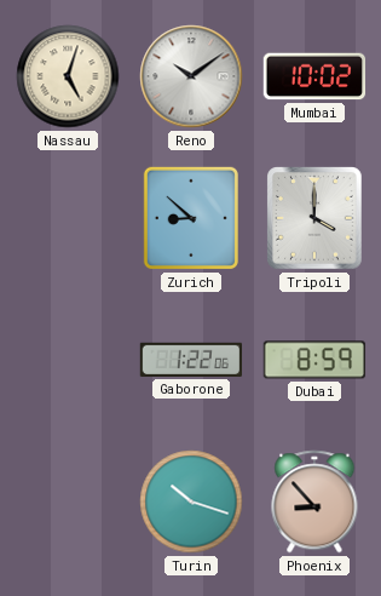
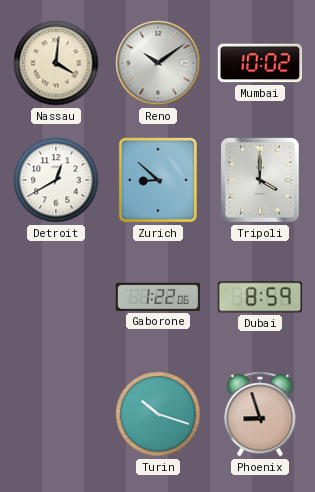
Nassau: 5:03 -> 4:01
Detroit: none -> 12:40
Phoenix: 8:53 -> 8:57
